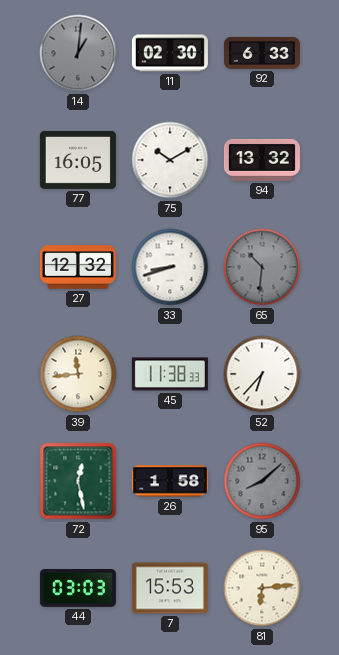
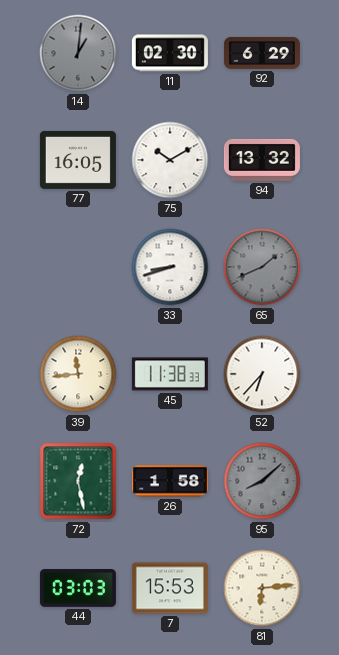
92: 6:33 -> 6:29
27: 12:32 -> none
65: 10:31 -> 1:41
